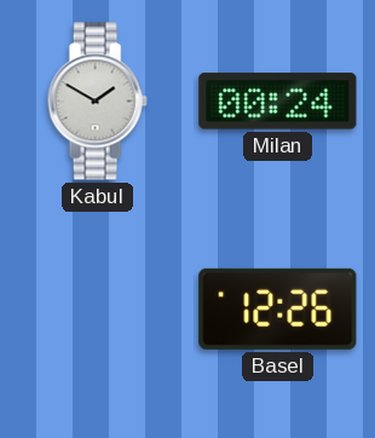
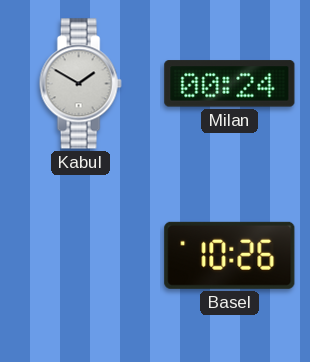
Basel: 12:26 -> 10:26
